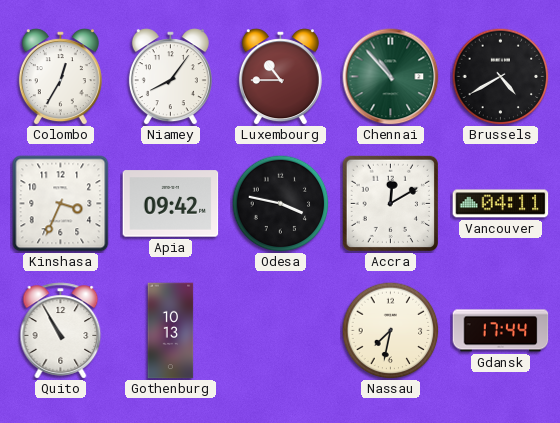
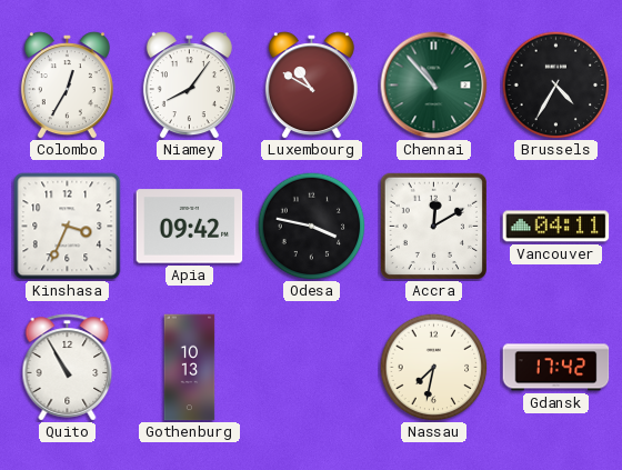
Luxembourg: 10:45 -> 10:50
Brussels: 4:40 -> 4:35
Gdansk: 17:44 -> 17:42
